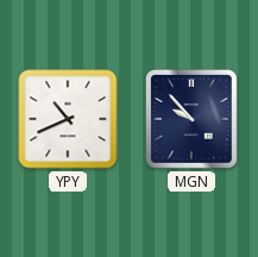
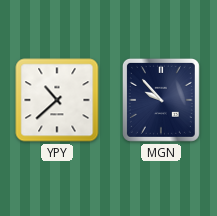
YPY: 10:41 -> 10:38
